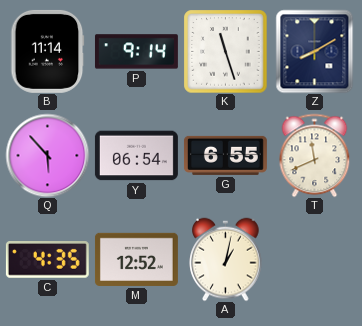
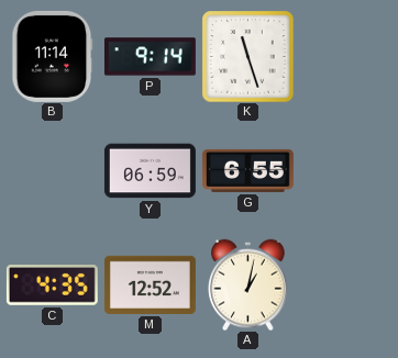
Z: 8:10 -> none
Q: 5:53 -> none
Y: 06:54 -> 06:59
T: 11:41 -> none
